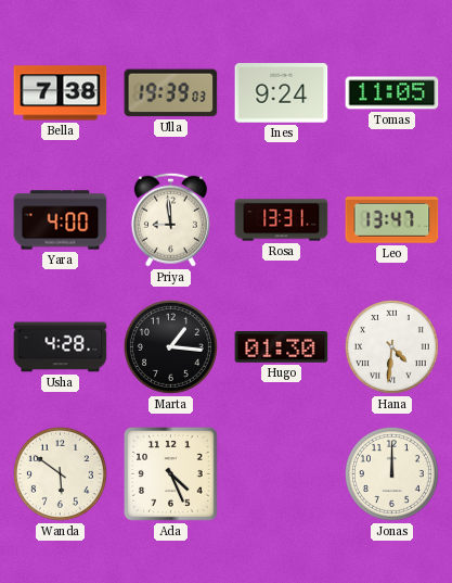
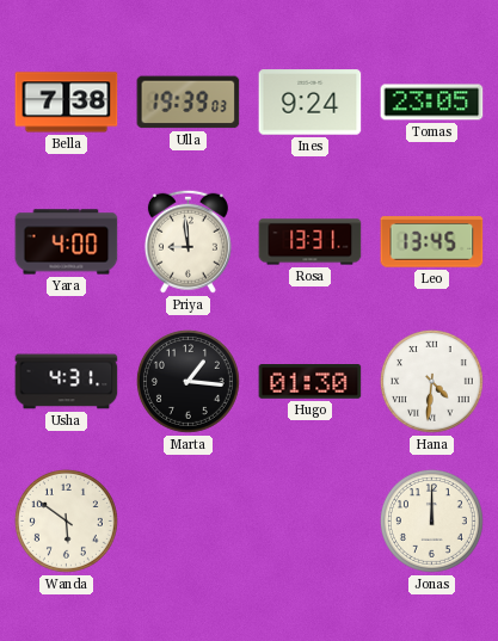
Tomas: 11:05 -> 23:05
Leo: 13:47 -> 13:45
Usha: 4:28 -> 4:31
Ada: 4:26 -> none
